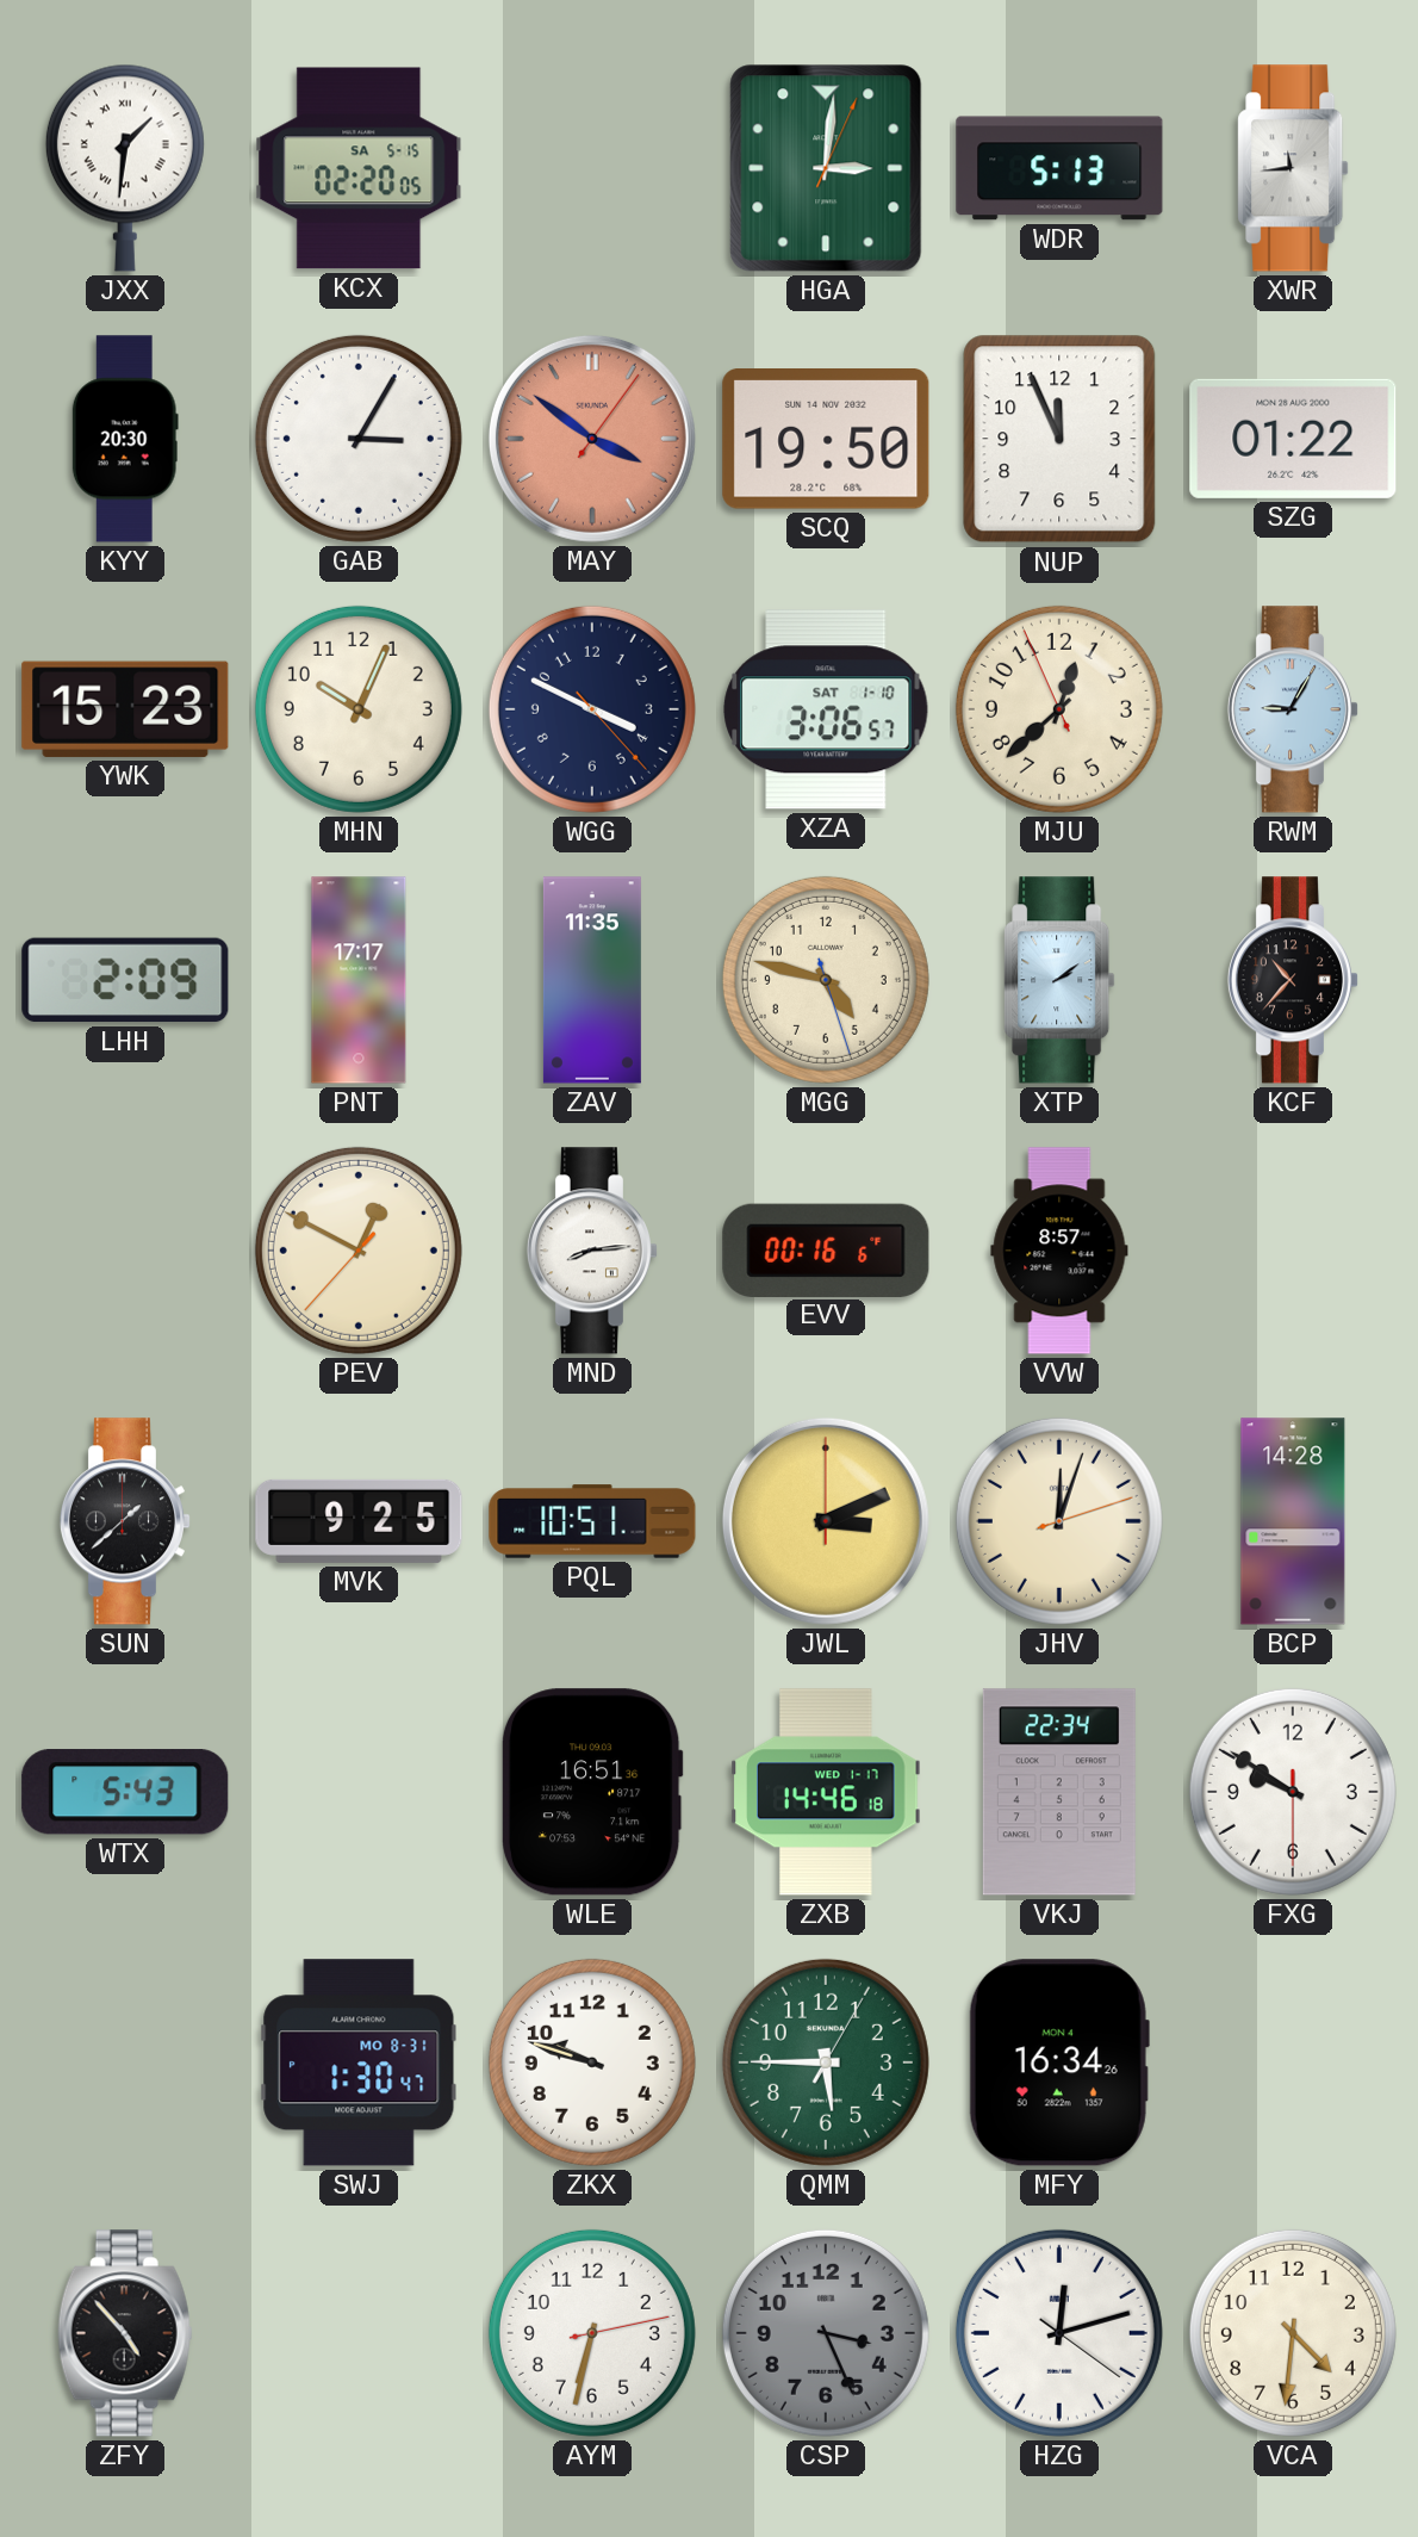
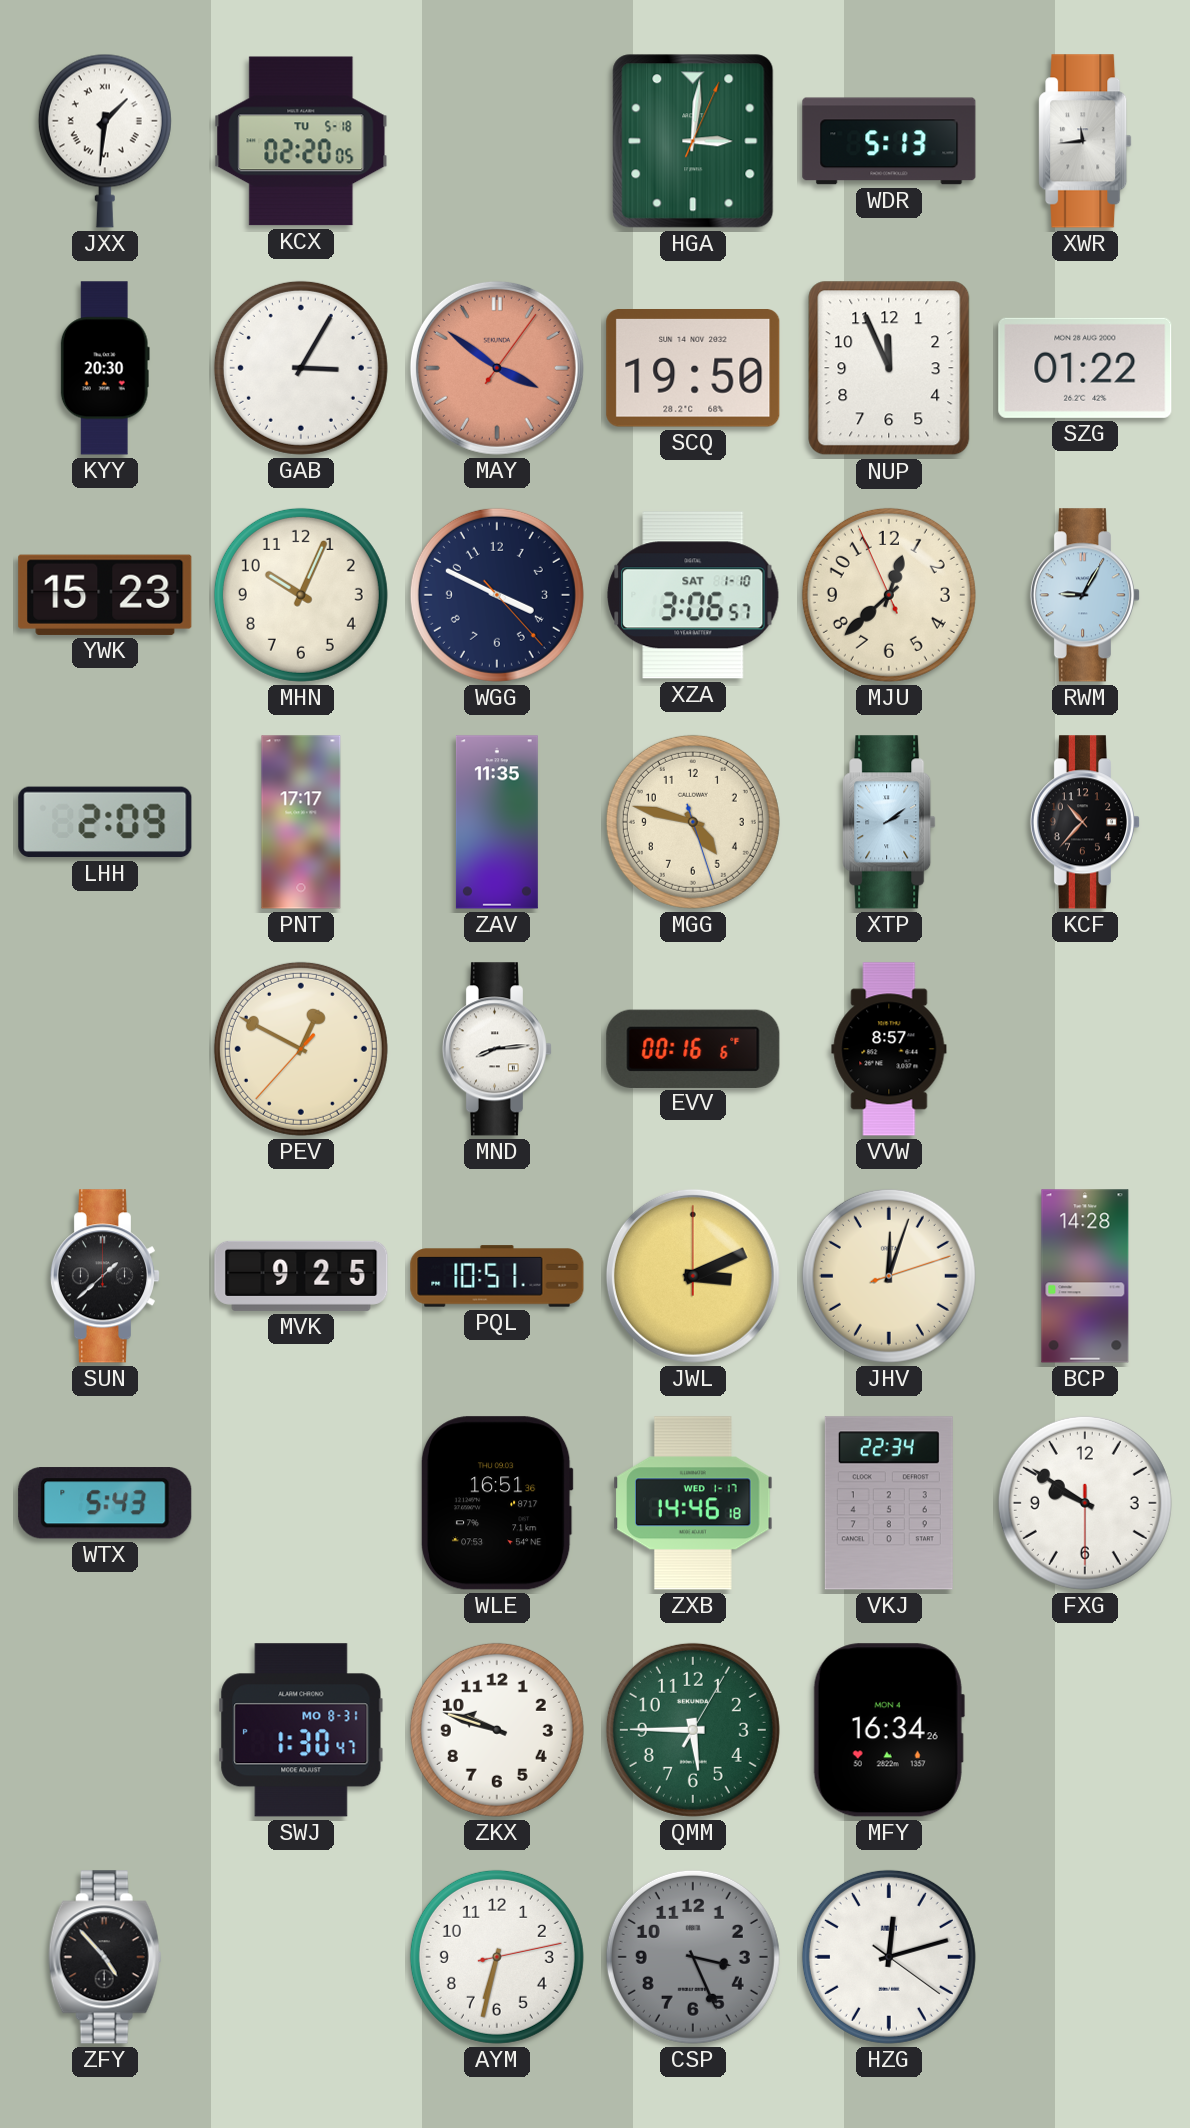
KCX date: SA 5-15 -> TU 5-18
VCA: 4:31 -> none
